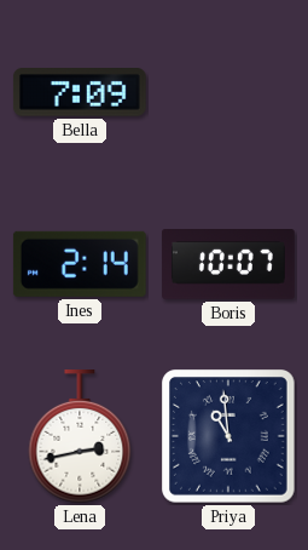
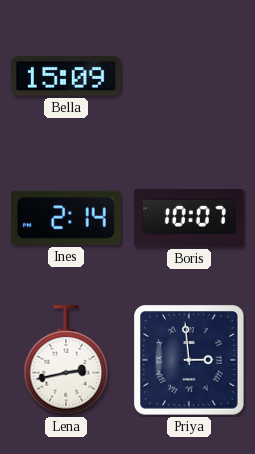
Bella: 7:09 -> 15:09
Priya: 10:59 -> 2:59
